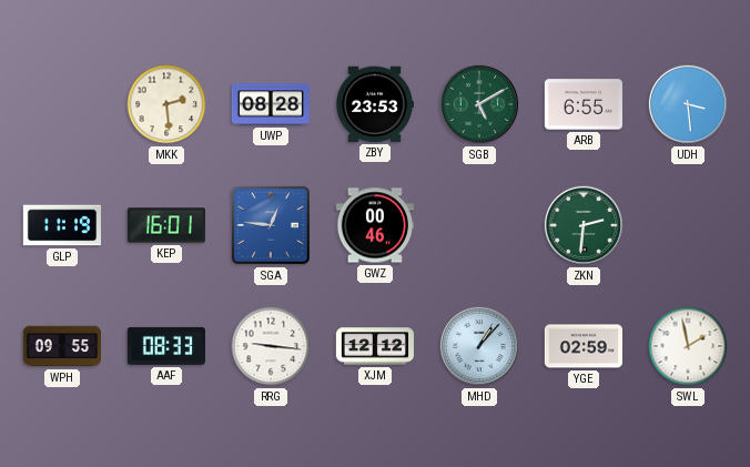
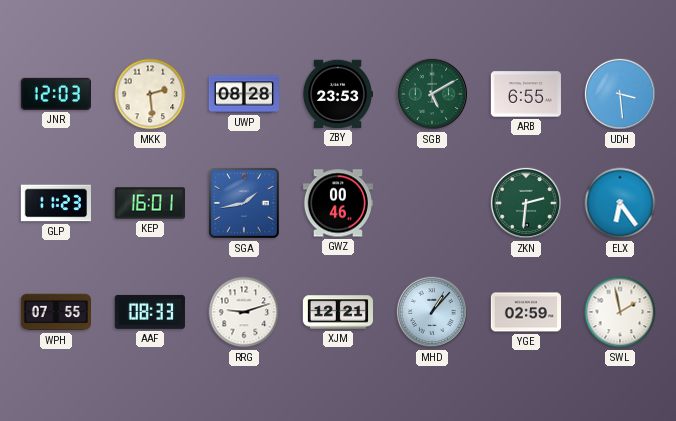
JNR: none -> 12:03
GLP: 11:19 -> 11:23
SGA: 12:46 -> 1:43
ELX: none -> 6:24
WPH: 09:55 -> 07:55
RRG: 9:16 -> 9:12
XJM: 12:12 -> 12:21
